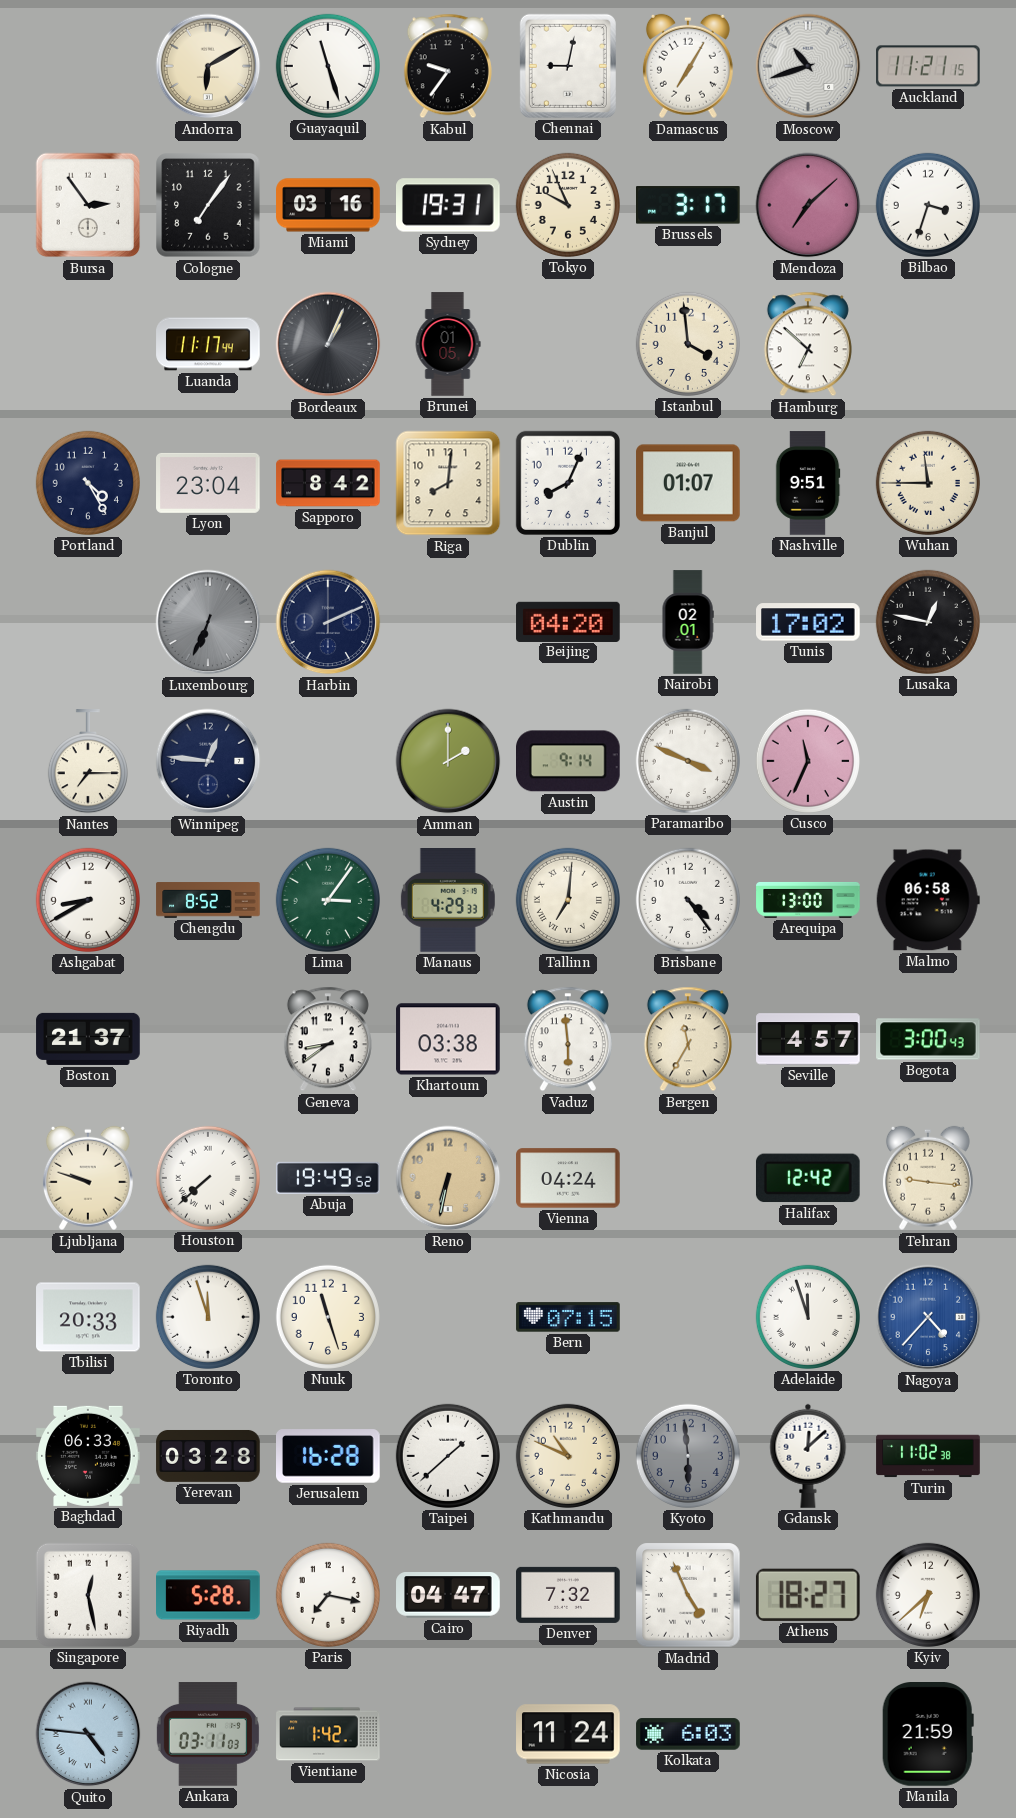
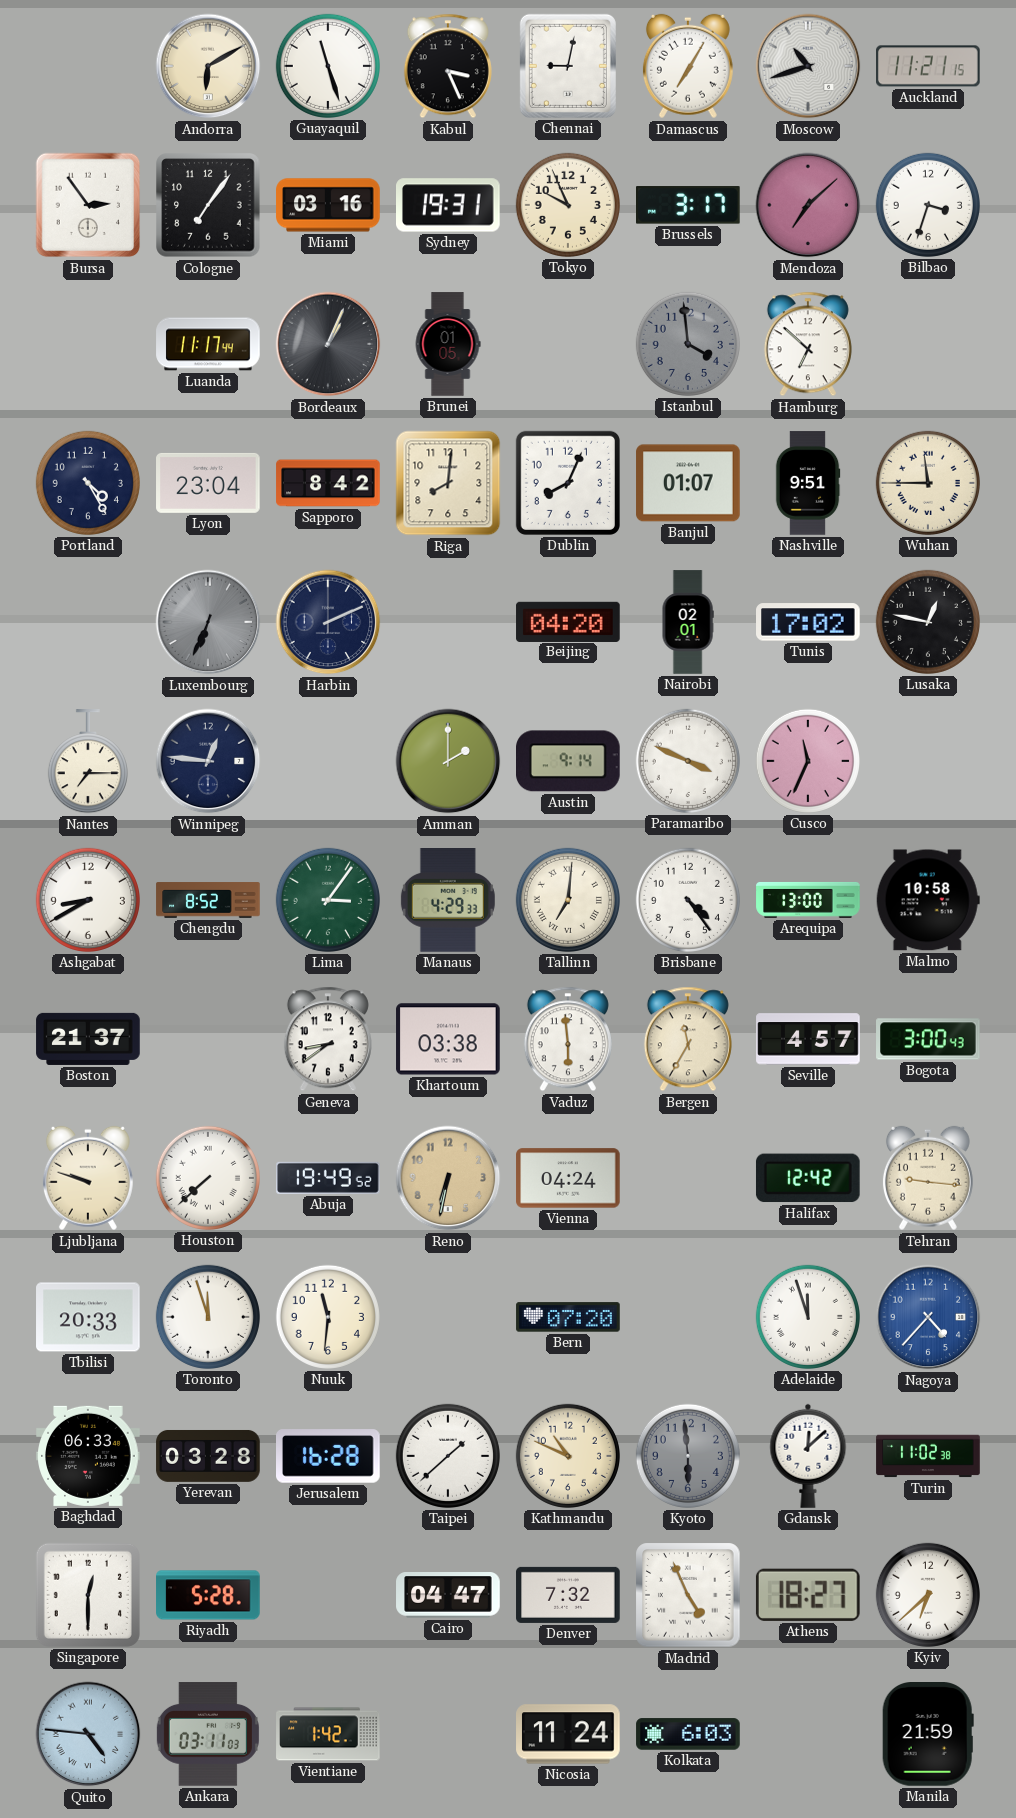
Kabul: 9:36 -> 3:26
Istanbul dial: cream -> grey
Malmo: 06:58 -> 10:58
Nuuk: 11:27 -> 11:31
Bern: 07:15 -> 07:20
Singapore: 12:28 -> 12:30
Paris: 7:17 -> none
